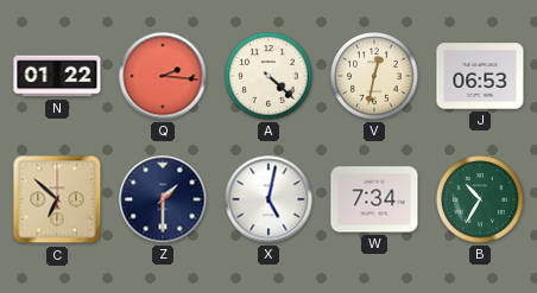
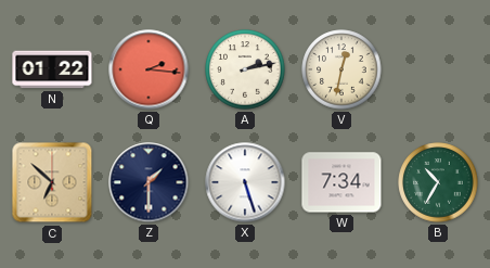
A: 4:22 -> 2:13
J: 06:53 -> none
X: 5:02 -> 5:27
